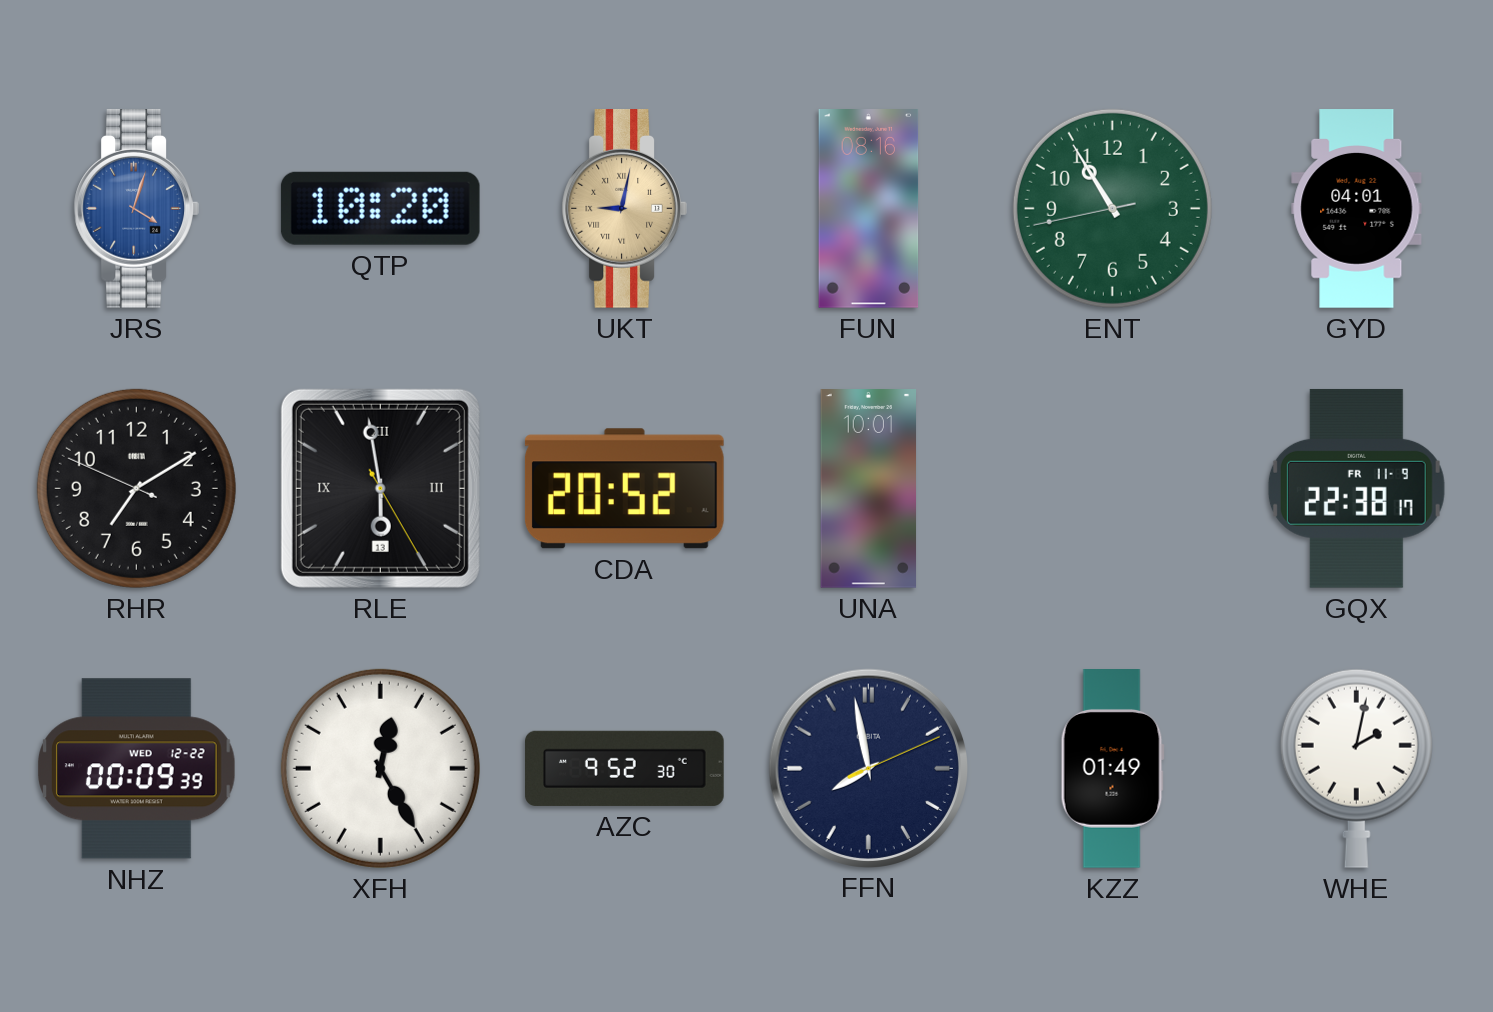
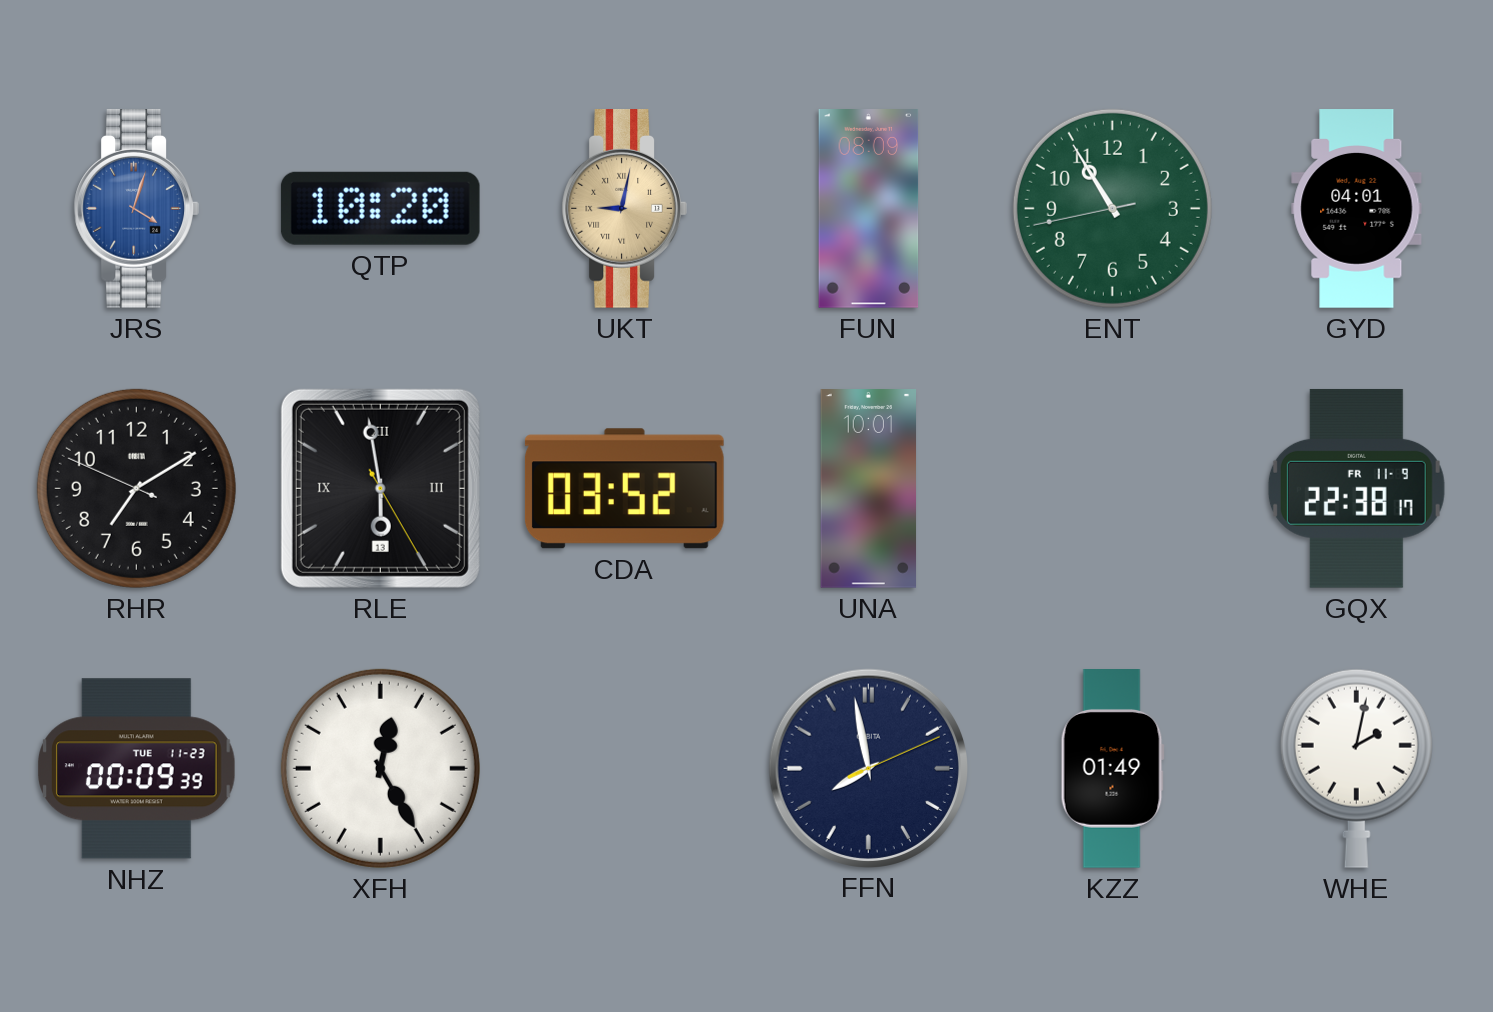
FUN: 08:16 -> 08:09
CDA: 20:52 -> 03:52
NHZ date: WED 12-22 -> TUE 11-23
AZC: 9:52 -> none
